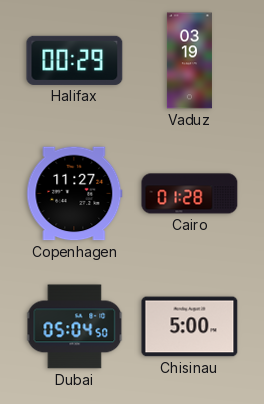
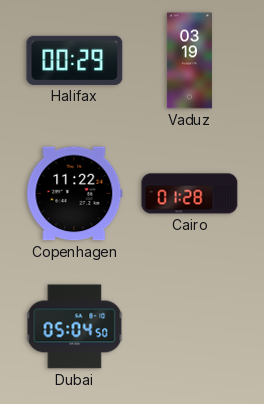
Copenhagen: 11:27 -> 11:22
Chisinau: 5:00 -> none
